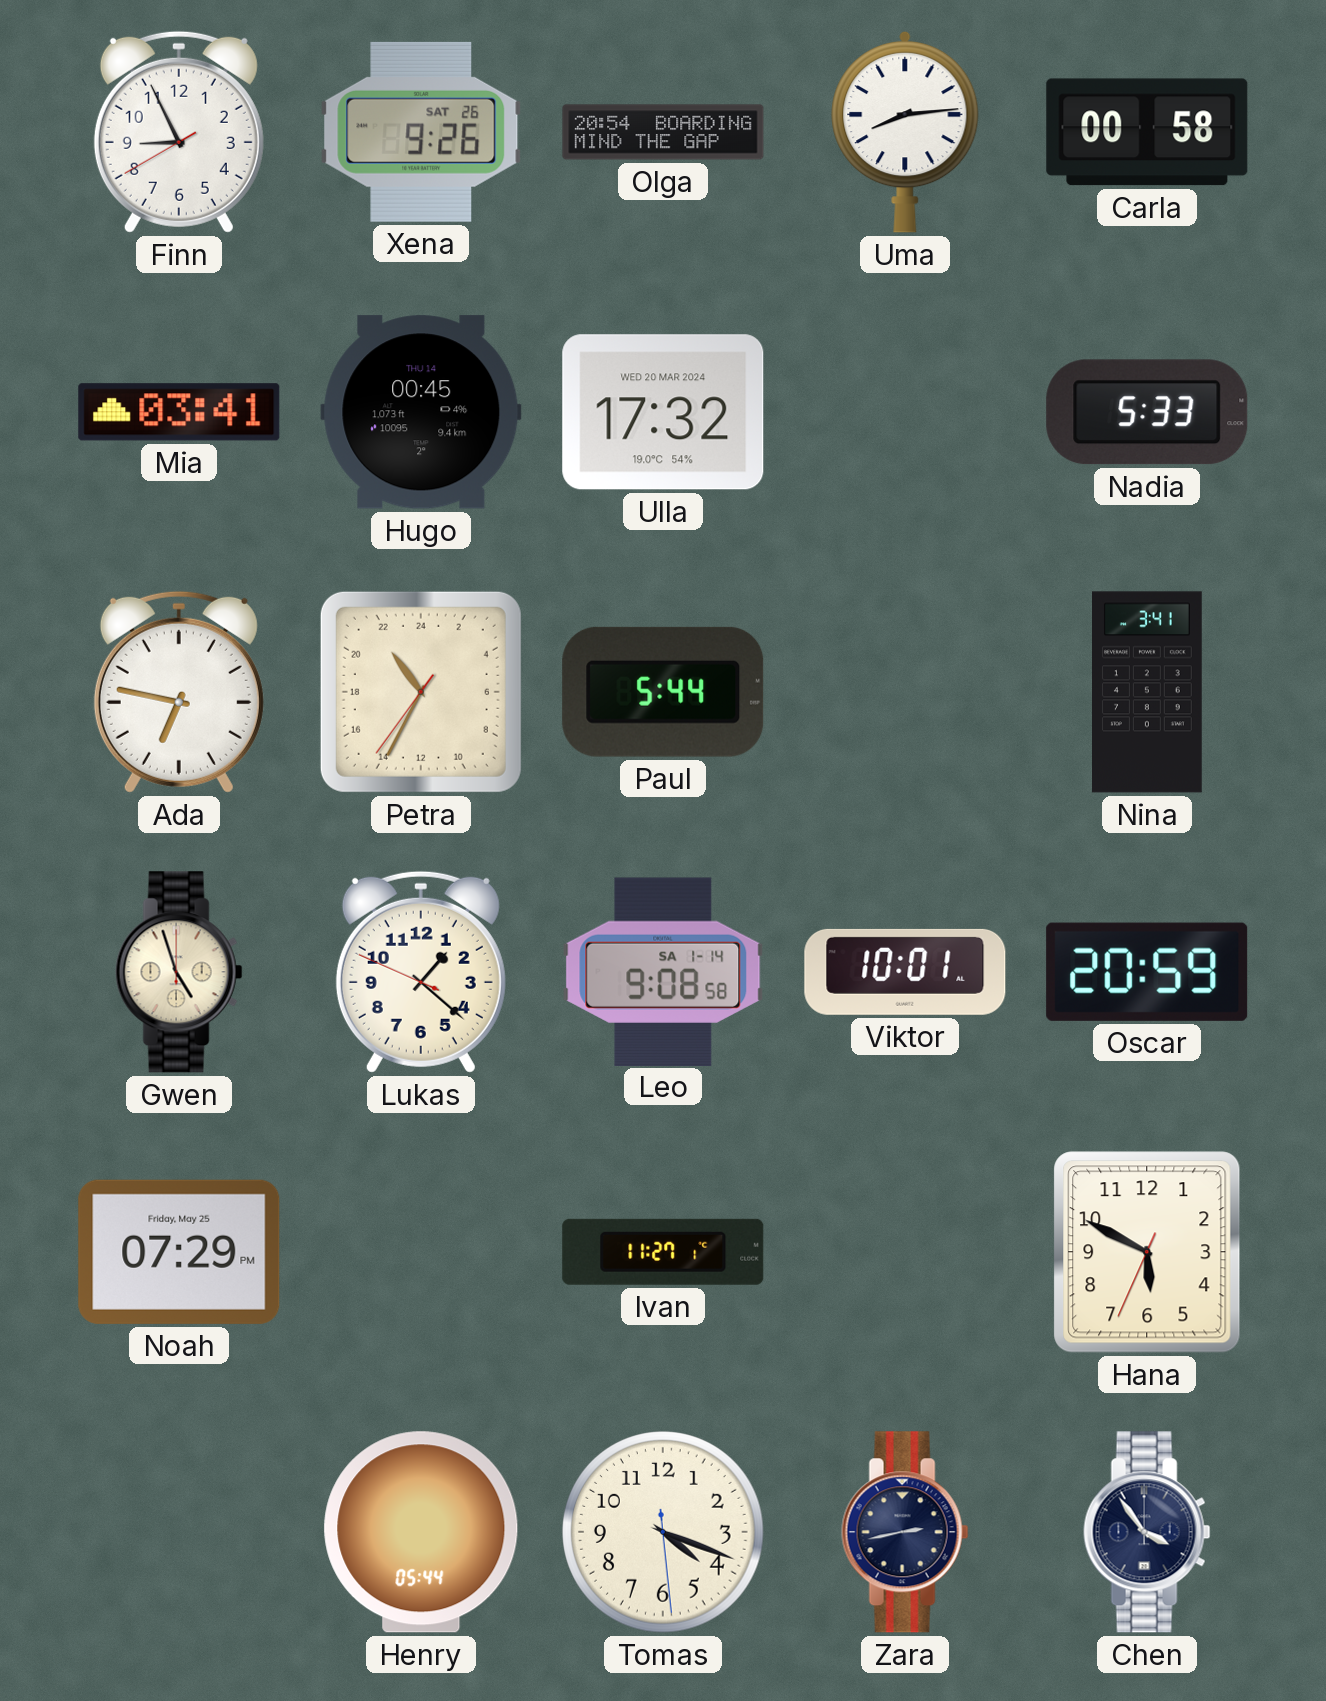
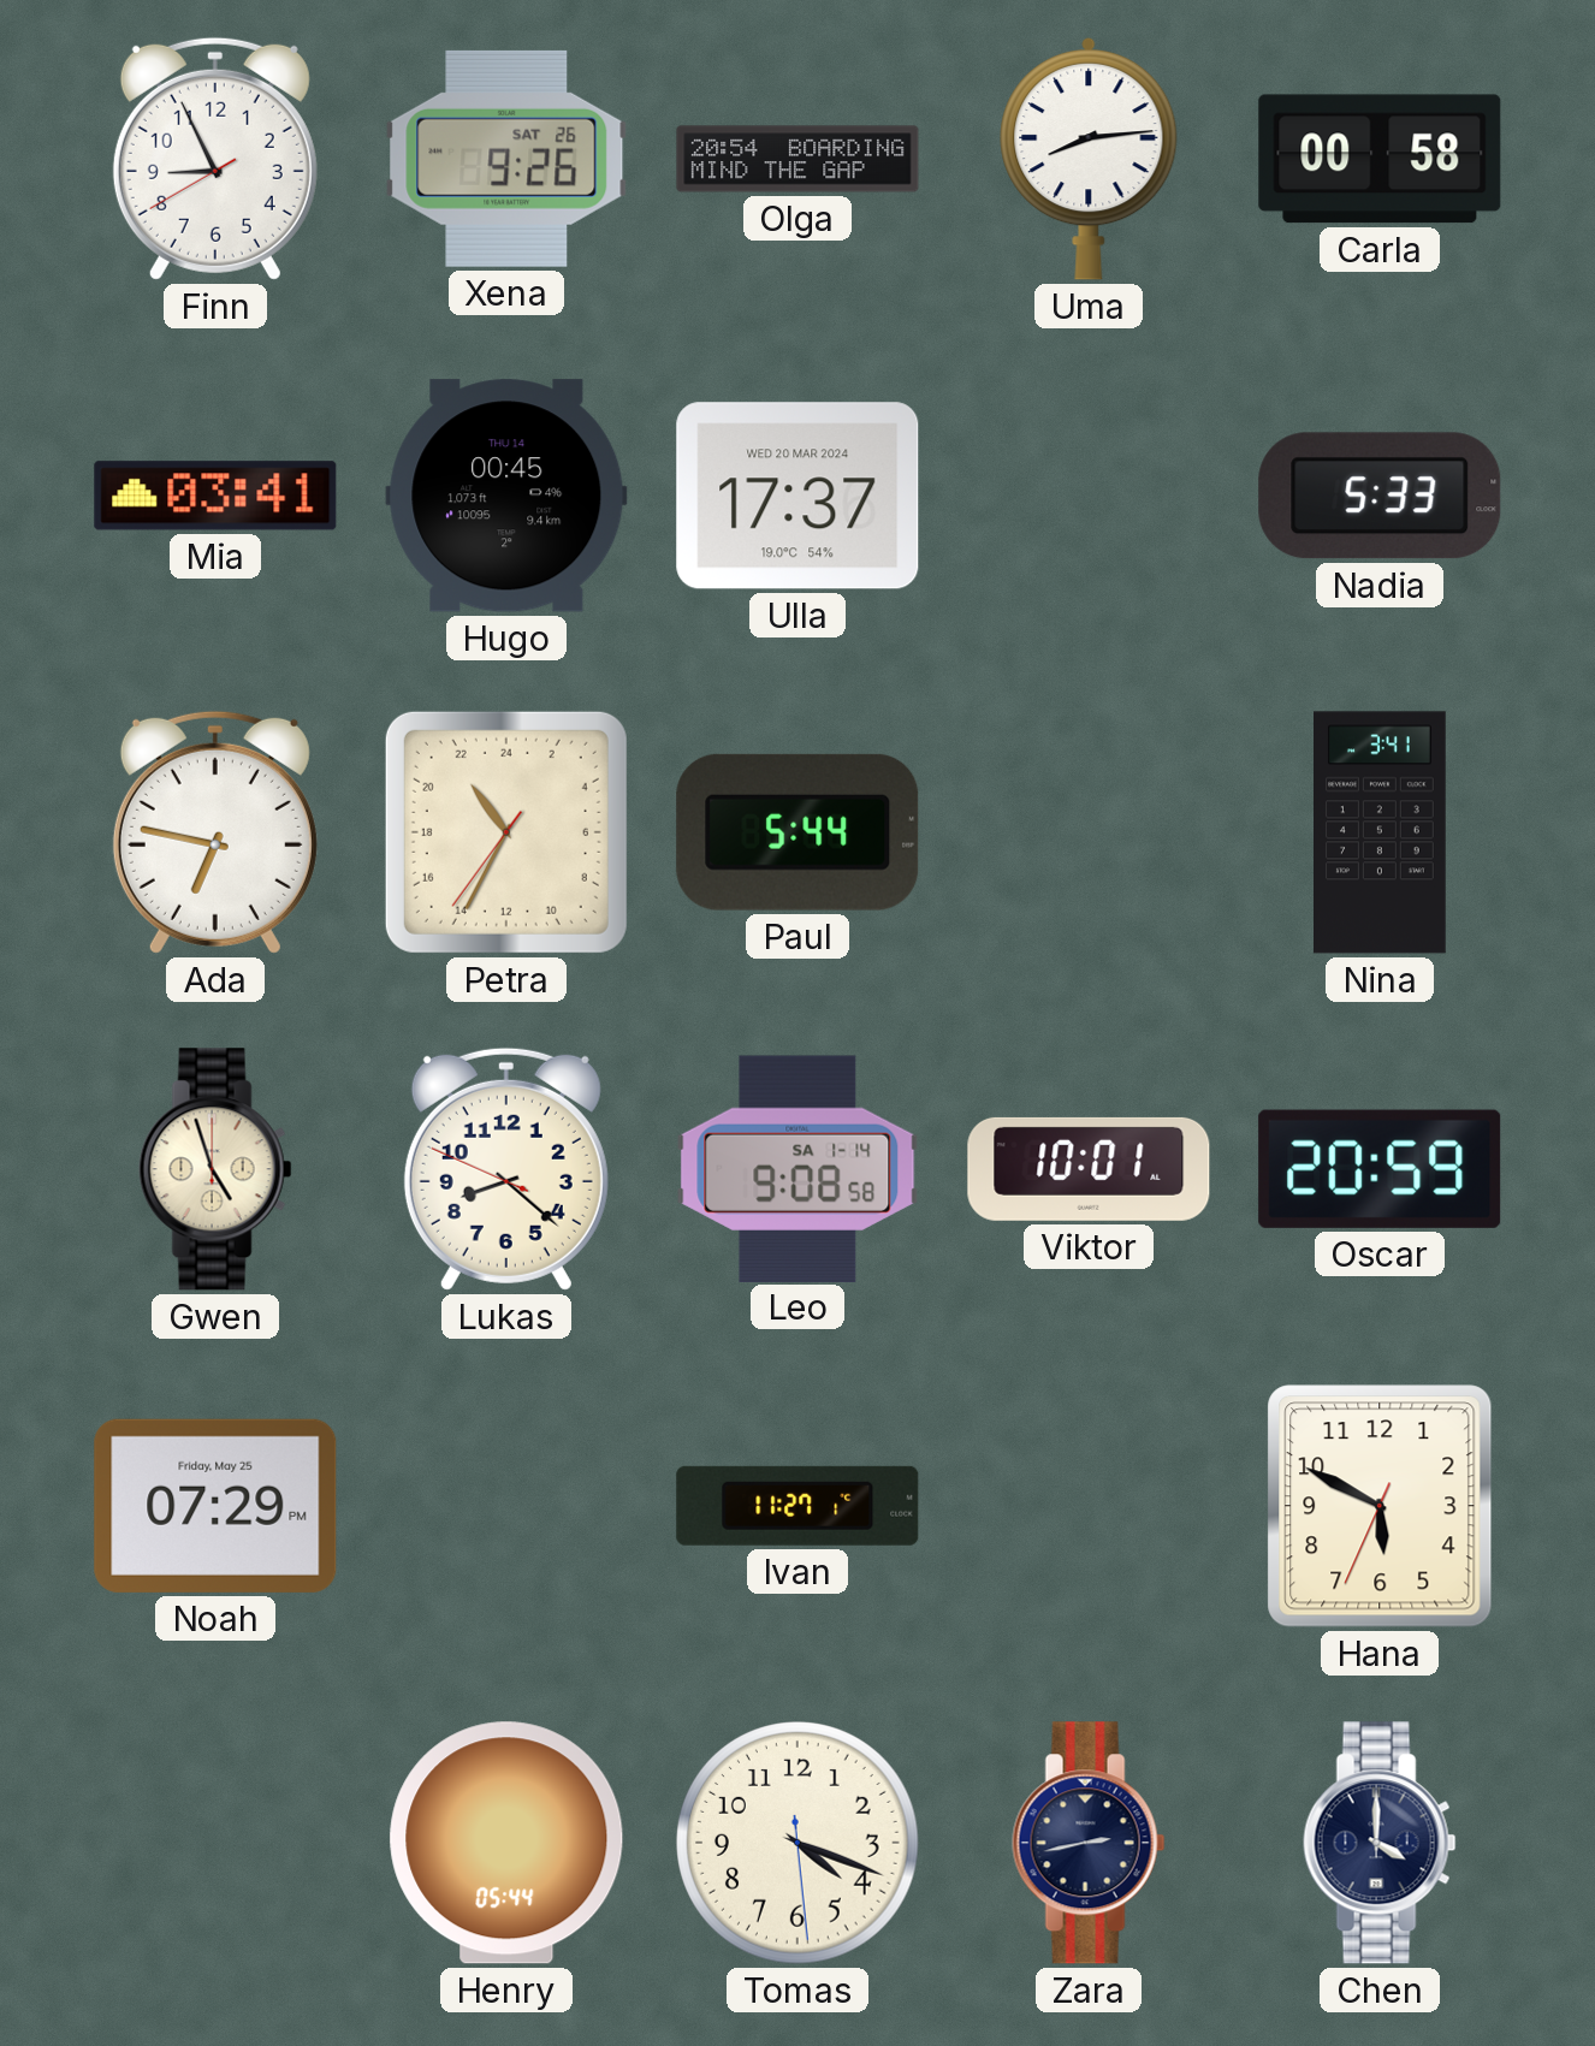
Ulla: 17:32 -> 17:37
Lukas: 1:21 -> 8:21
Chen: 3:54 -> 4:00
